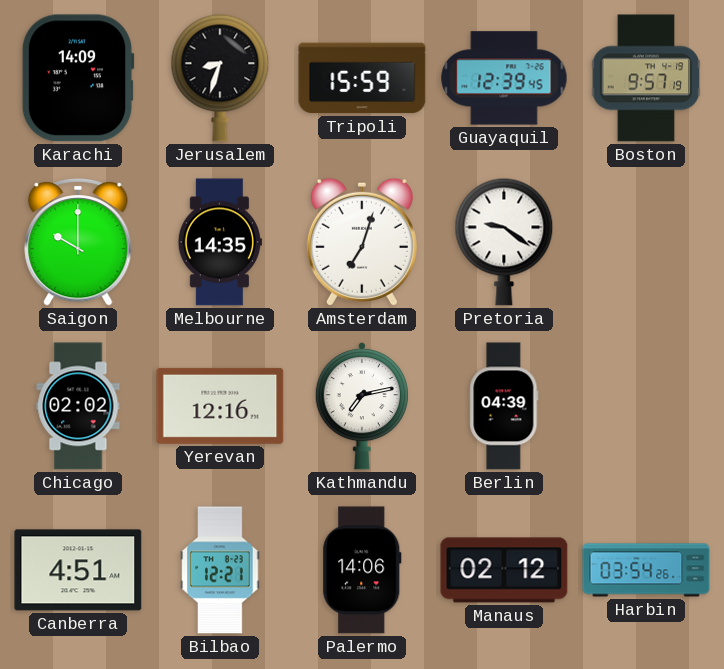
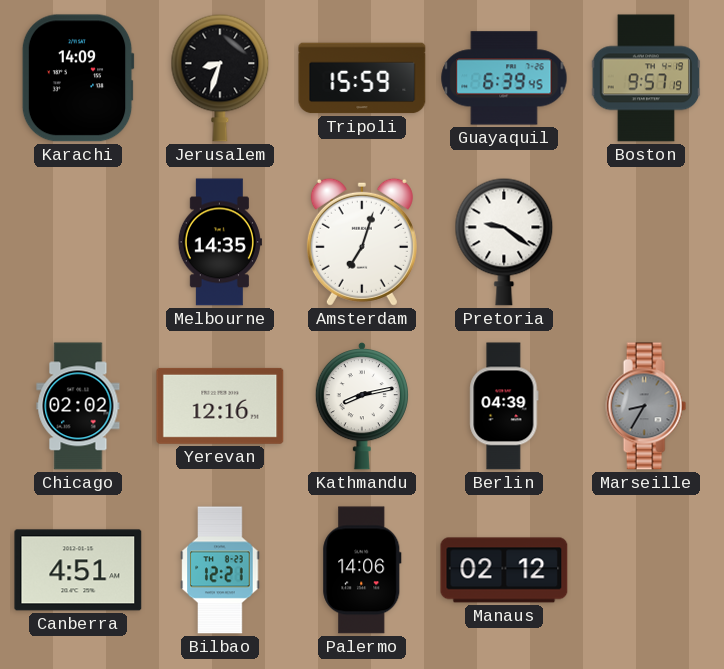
Guayaquil: 12:39 -> 6:39
Saigon: 10:00 -> none
Kathmandu: 7:13 -> 8:13
Marseille: none -> 8:35
Harbin: 03:54 -> none
